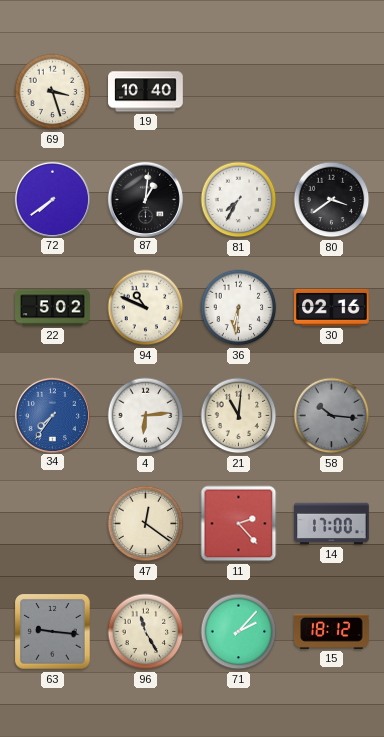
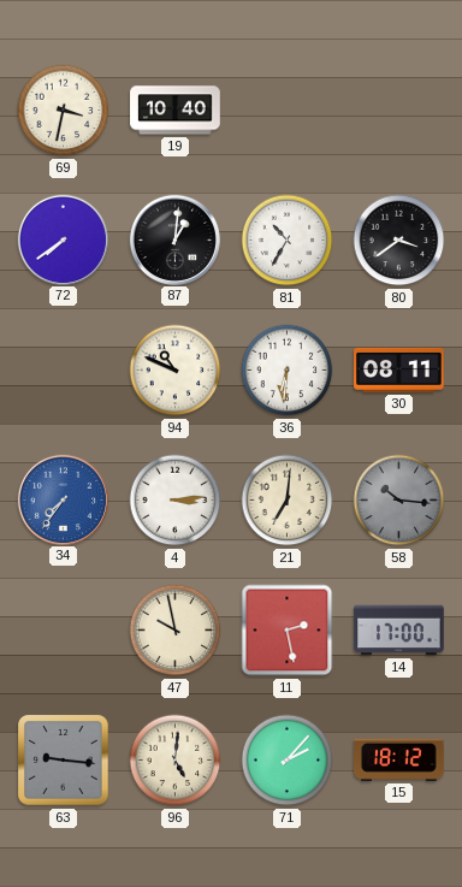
69: 3:27 -> 3:32
81: 7:35 -> 10:35
22: 5:02 -> none
30: 02:16 -> 08:11
4: 6:14 -> 3:14
21: 11:01 -> 7:01
47: 12:21 -> 9:58
11: 2:23 -> 2:28
96: 11:25 -> 5:01
